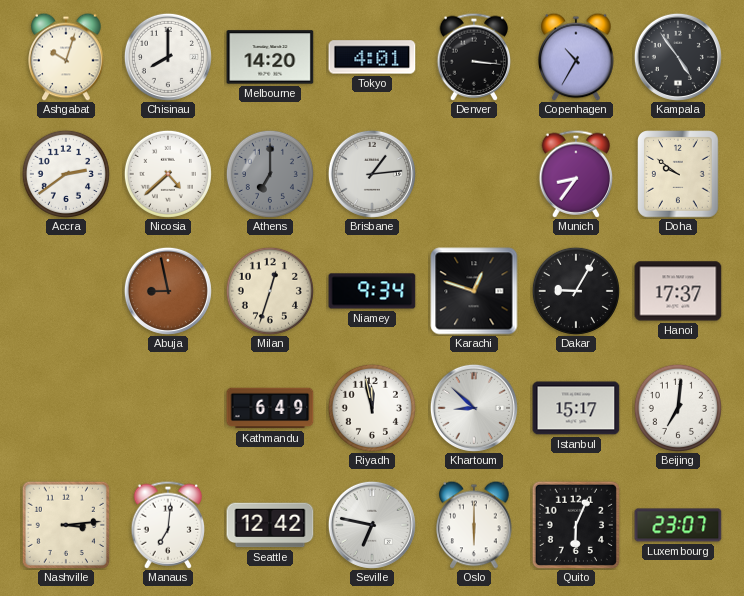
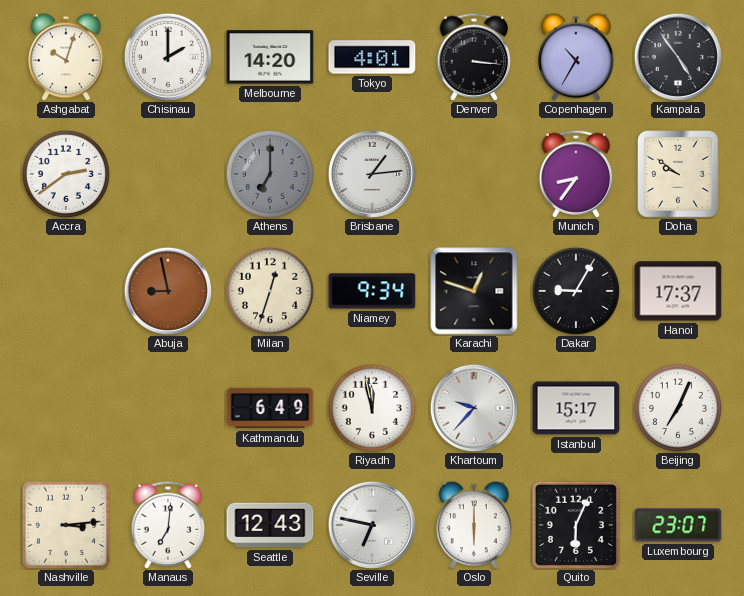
Chisinau: 8:00 -> 2:00
Nicosia: 4:38 -> none
Khartoum: 8:52 -> 9:37
Beijing: 7:01 -> 7:04
Seattle: 12:42 -> 12:43
